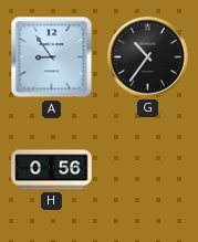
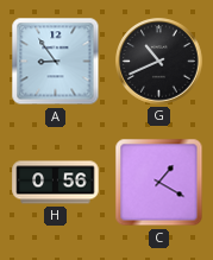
G: 10:36 -> 10:41
C: none -> 1:20
